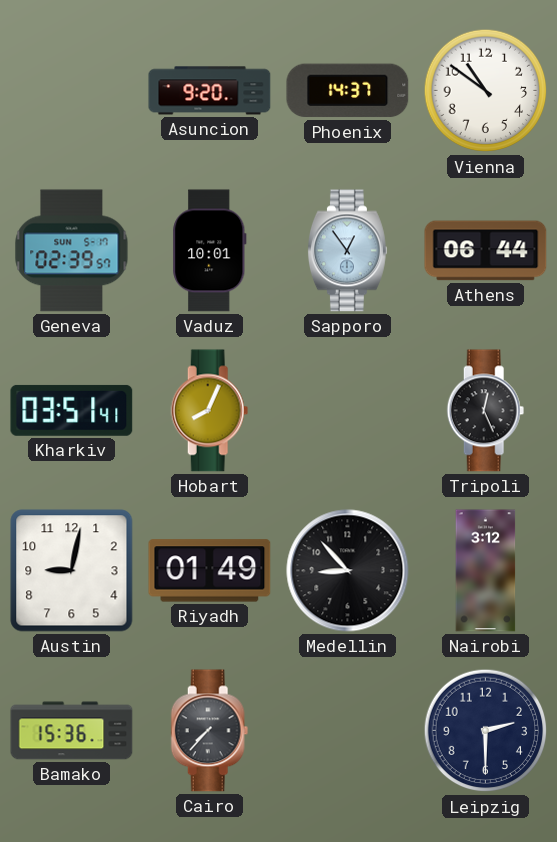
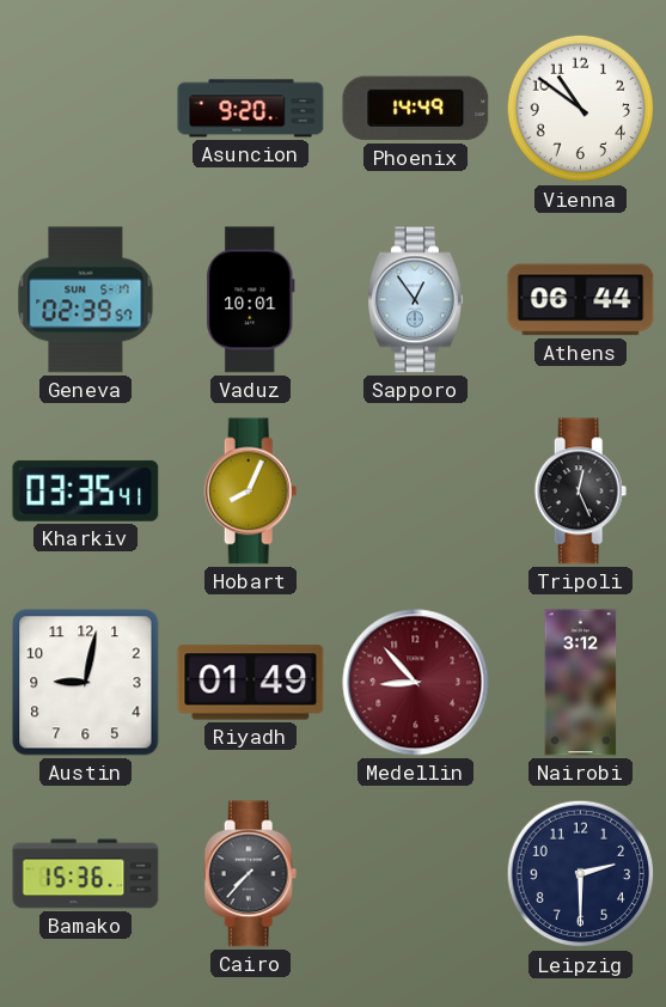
Phoenix: 14:37 -> 14:49
Kharkiv: 03:51 -> 03:35
Medellin dial: black -> burgundy
